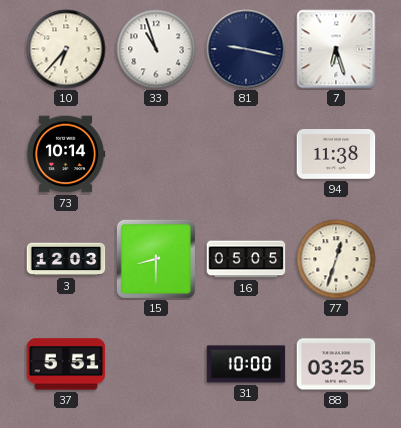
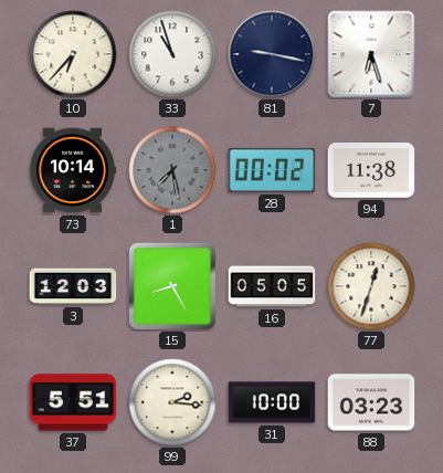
1: none -> 7:28
28: none -> 00:02
15: 8:30 -> 8:25
99: none -> 2:16
88: 03:25 -> 03:23
